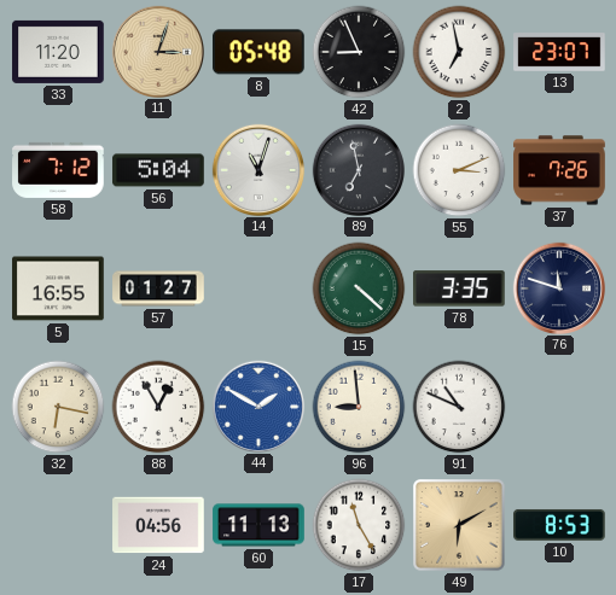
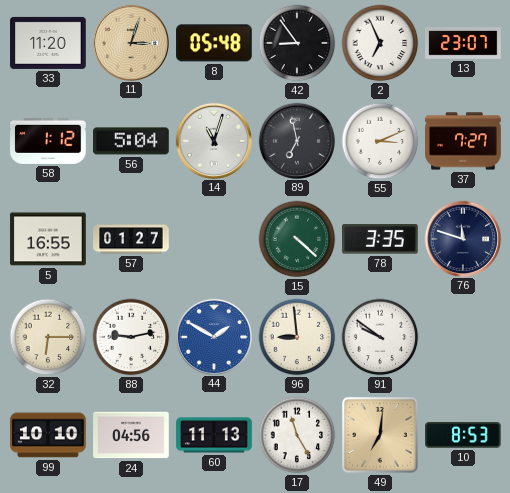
42: 8:56 -> 8:54
2: 6:58 -> 6:56
58: 7:12 -> 1:12
37: 7:26 -> 7:27
32: 6:17 -> 6:15
88: 12:55 -> 9:13
91: 10:49 -> 9:51
99: none -> 10:10
49: 6:10 -> 7:01
